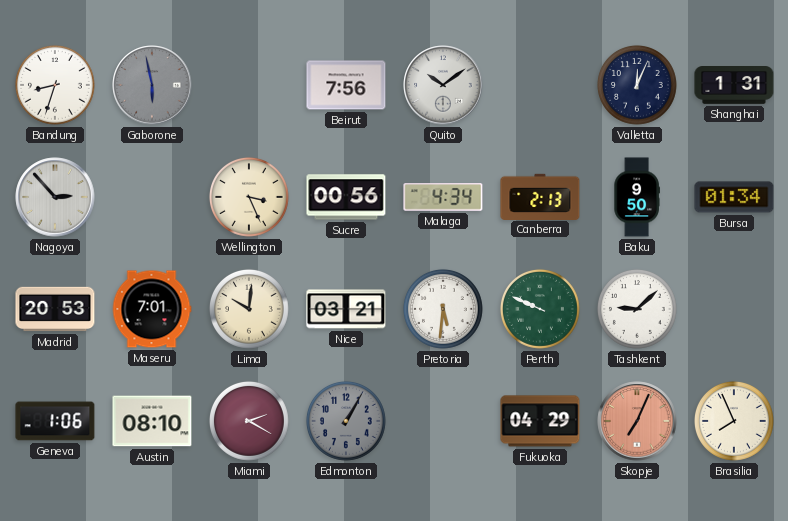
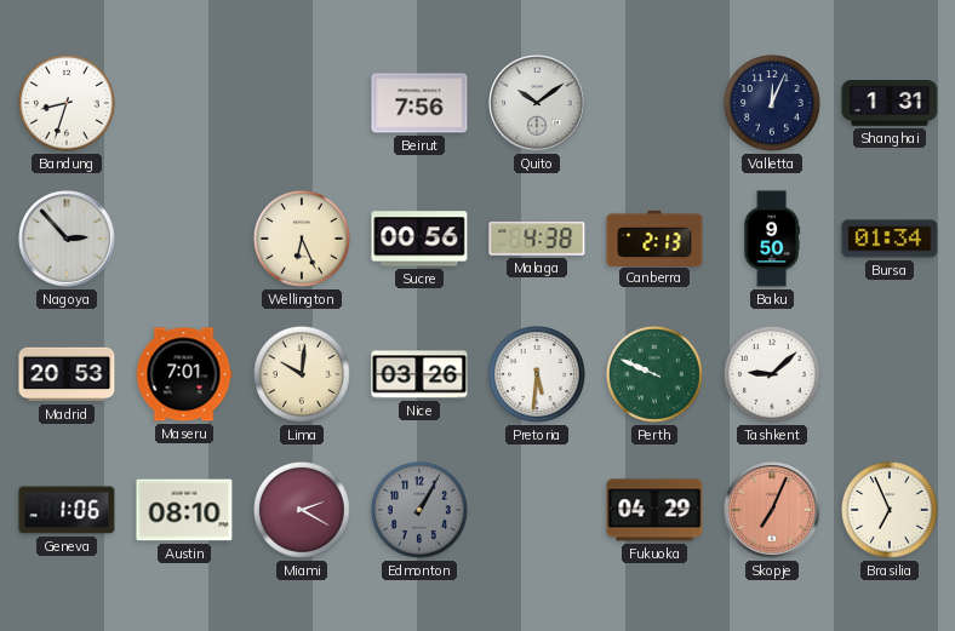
Gaborone: 5:58 -> none
Wellington: 3:26 -> 6:26
Malaga: 4:34 -> 4:38
Nice: 03:21 -> 03:26
Brasilia: 7:56 -> 6:56
